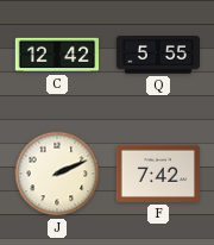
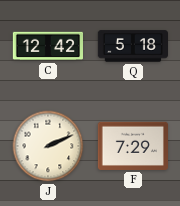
Q: 5:55 -> 5:18
F: 7:42 -> 7:29
